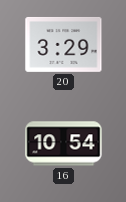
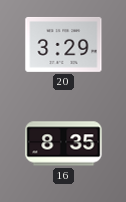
16: 10:54 -> 8:35
